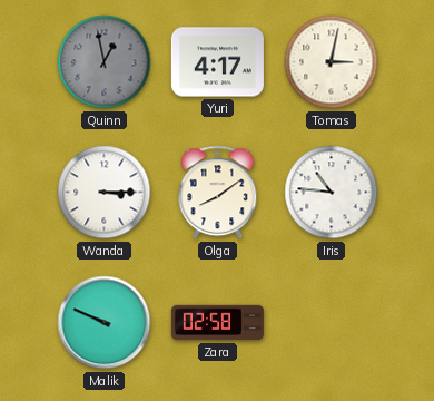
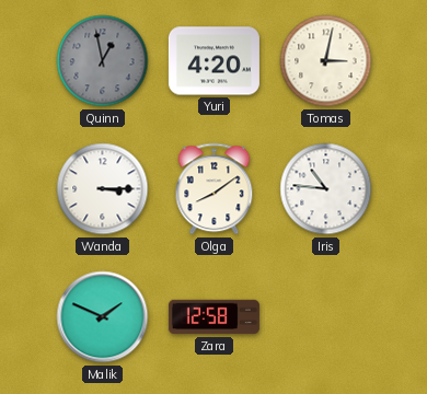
Yuri: 4:17 -> 4:20
Malik: 9:49 -> 1:49
Zara: 02:58 -> 12:58
